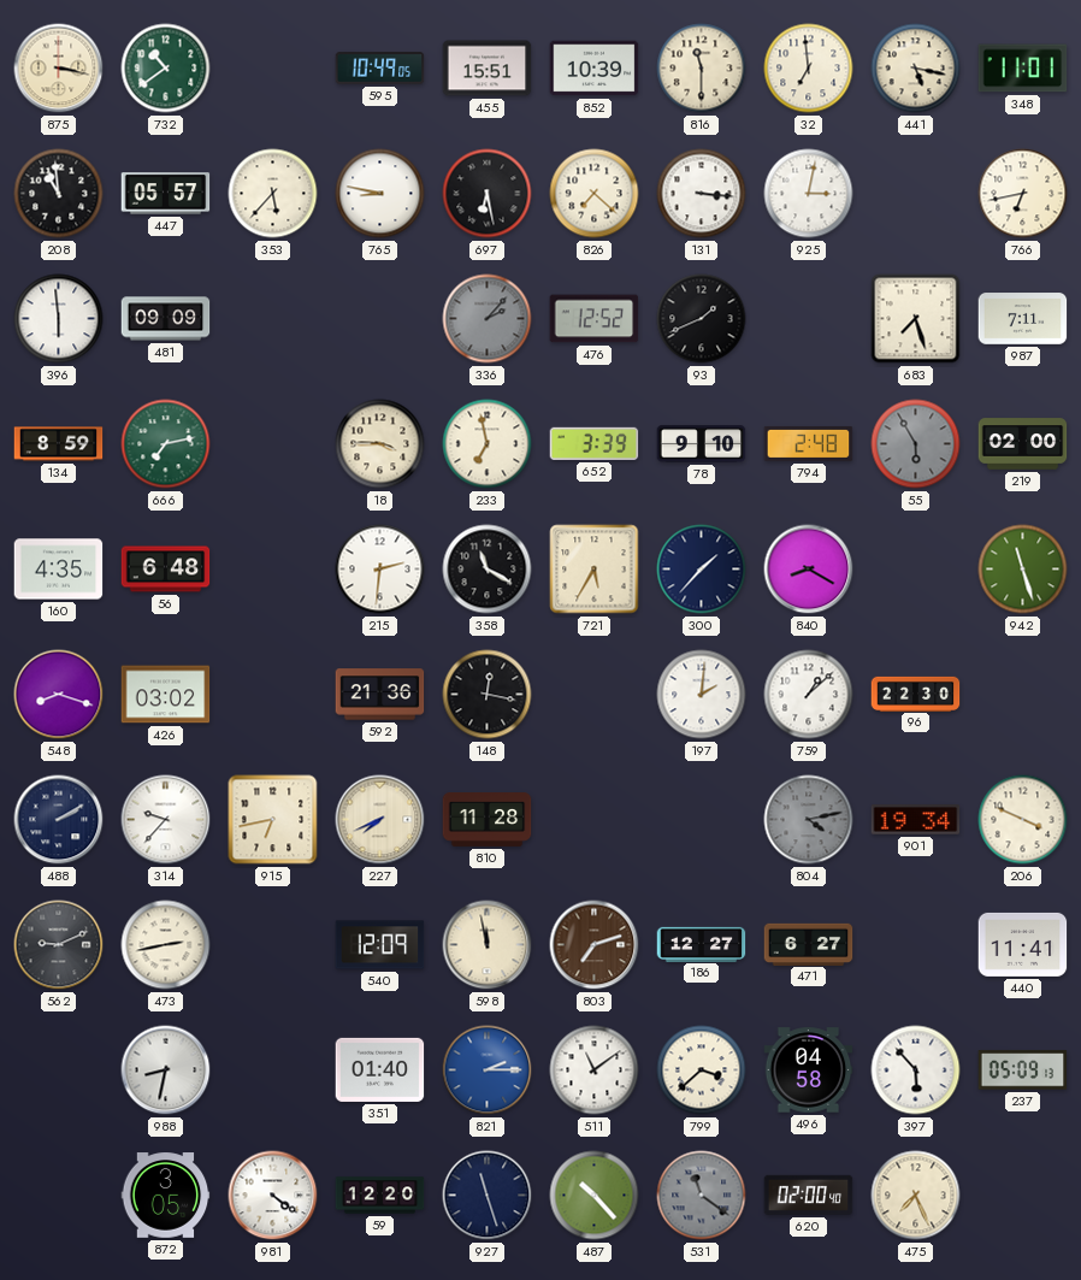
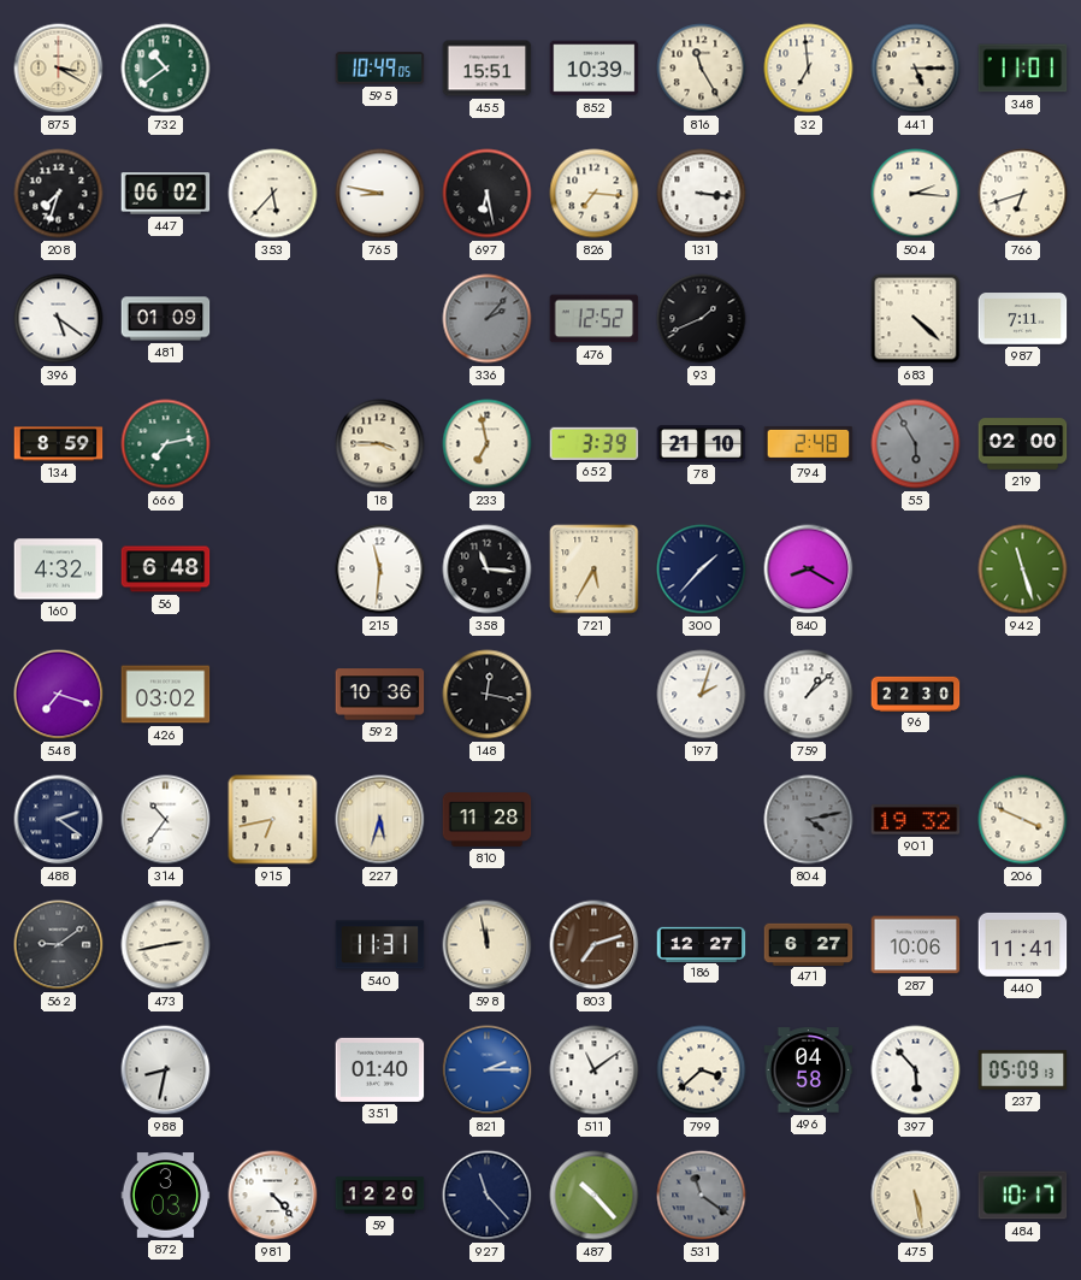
875: 3:17 -> 3:20
816: 11:30 -> 11:25
441: 5:17 -> 5:15
208: 10:59 -> 7:33
447: 05:57 -> 06:02
826: 7:22 -> 7:16
925: 3:02 -> none
504: none -> 2:16
766: 6:43 -> 6:42
396: 5:59 -> 5:21
481: 09:09 -> 01:09
683: 7:27 -> 4:22
78: 9:10 -> 21:10
160: 4:35 -> 4:32
215: 2:31 -> 11:31
358: 11:20 -> 11:16
548: 8:18 -> 7:18
592: 21:36 -> 10:36
197: 2:01 -> 2:03
488: 2:10 -> 2:21
314: 9:37 -> 10:36
227: 7:41 -> 5:33
901: 19:34 -> 19:32
562: 9:11 -> 9:09
540: 12:09 -> 11:31
287: none -> 10:06
872: 3:05 -> 3:03
981: 4:21 -> 4:23
927: 11:27 -> 11:23
620: 02:00 -> none
475: 7:26 -> 5:28
484: none -> 10:17
